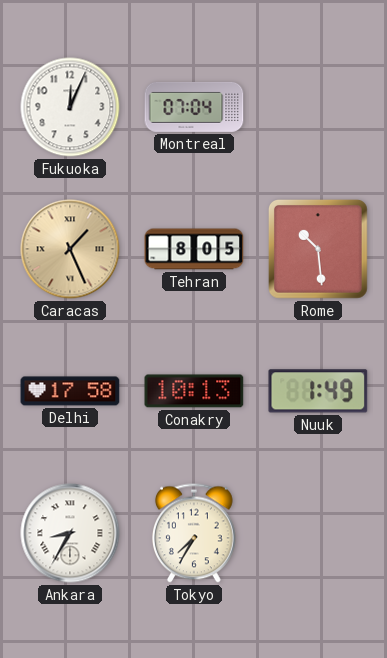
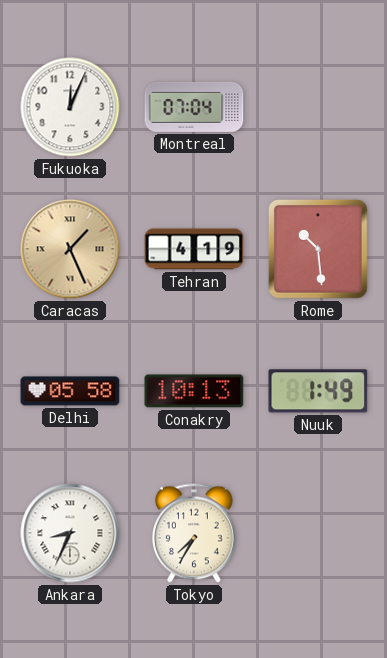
Tehran: 8:05 -> 4:19
Delhi: 17:58 -> 05:58
Ankara: 8:35 -> 8:34
